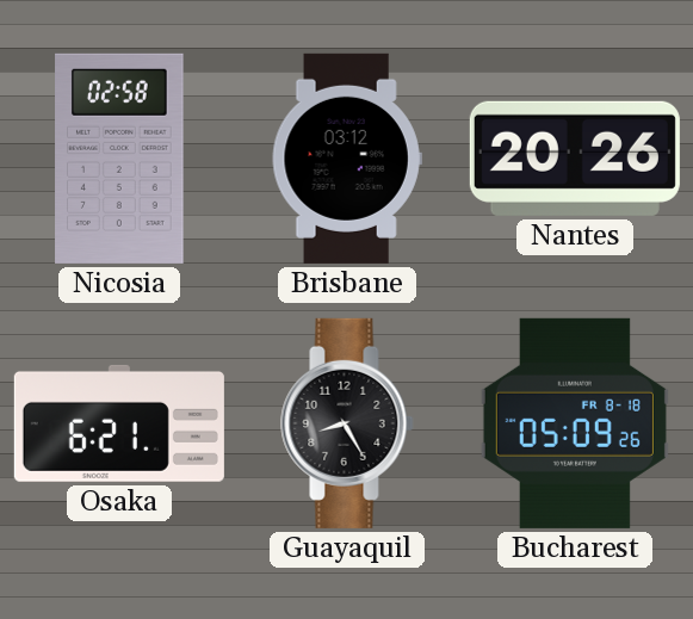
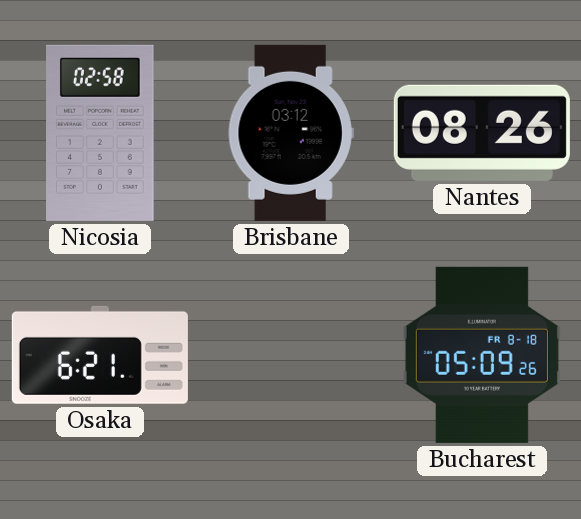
Nantes: 20:26 -> 08:26
Guayaquil: 8:25 -> none
